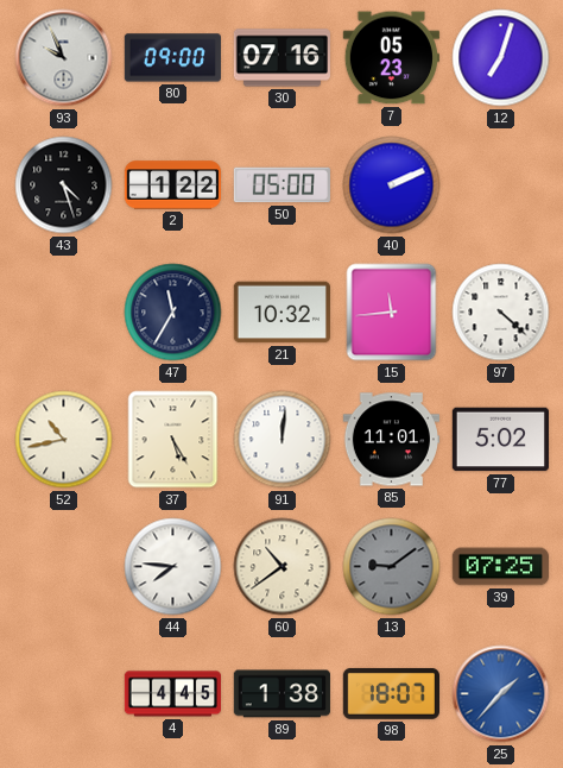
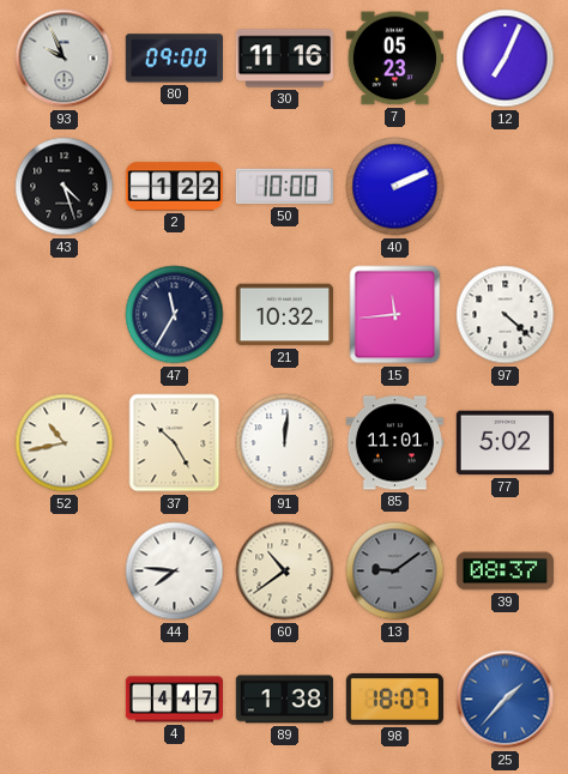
30: 07:16 -> 11:16
12: 7:03 -> 7:04
50: 05:00 -> 10:00
37: 5:25 -> 10:25
39: 07:25 -> 08:37
4: 4:45 -> 4:47
